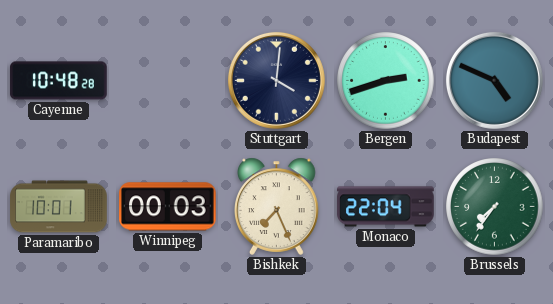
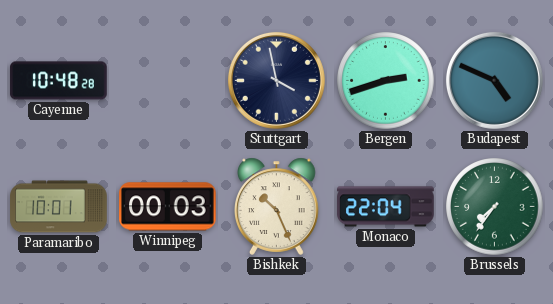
Stuttgart: 4:01 -> 3:58
Bishkek: 7:26 -> 10:26
